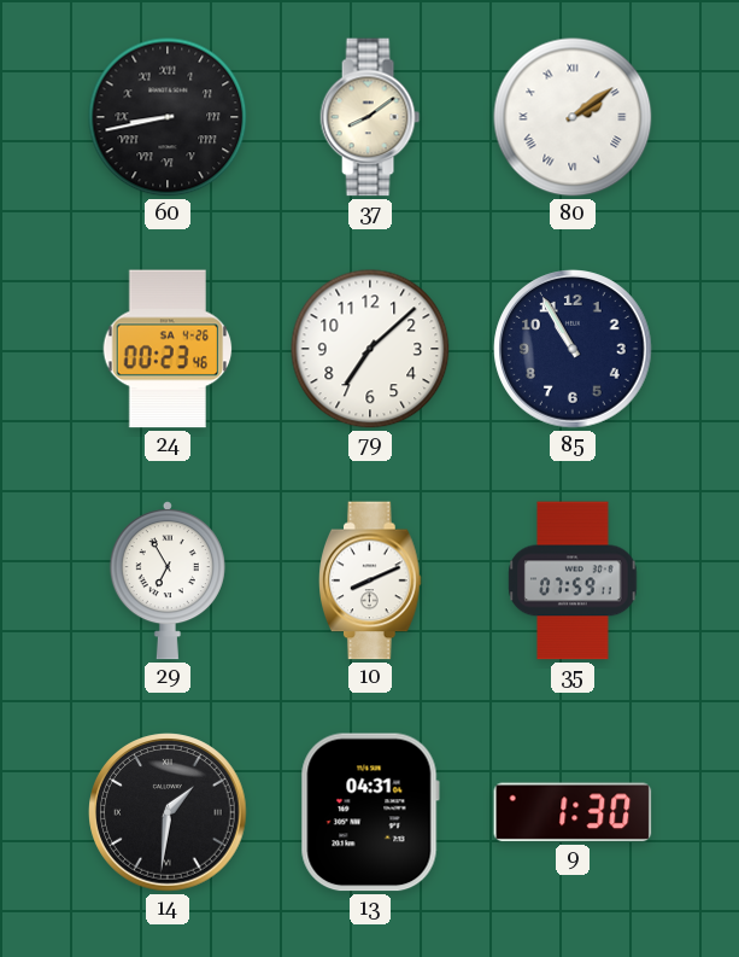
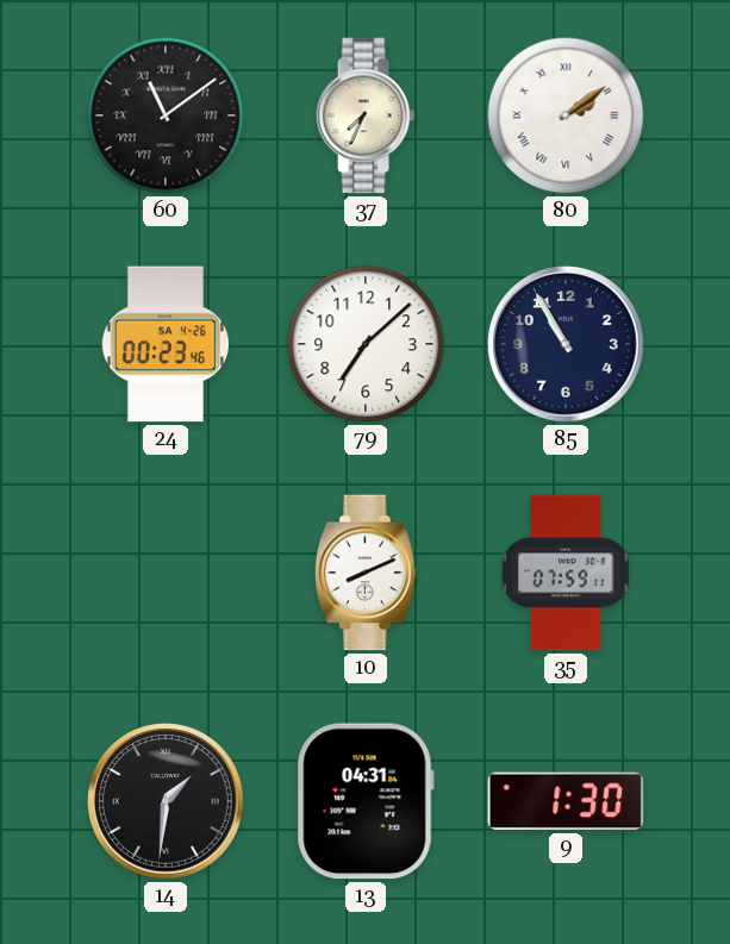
60: 8:43 -> 11:09
37: 8:09 -> 7:34
29: 6:55 -> none
